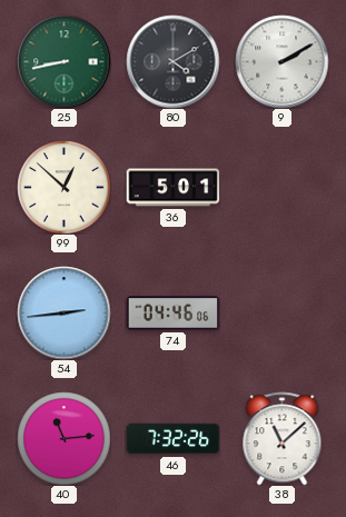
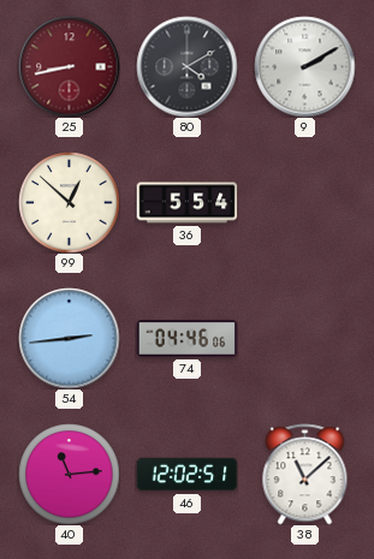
25 dial: green -> burgundy
36: 5:01 -> 5:54
46: 7:32 -> 12:02
